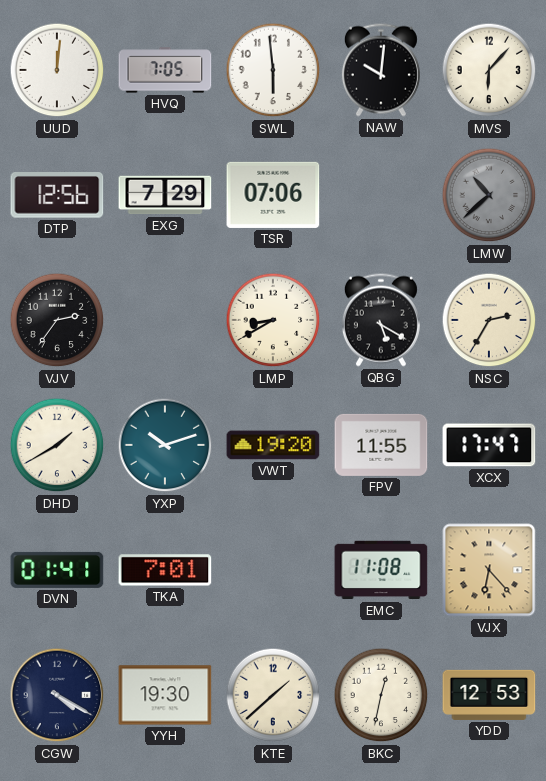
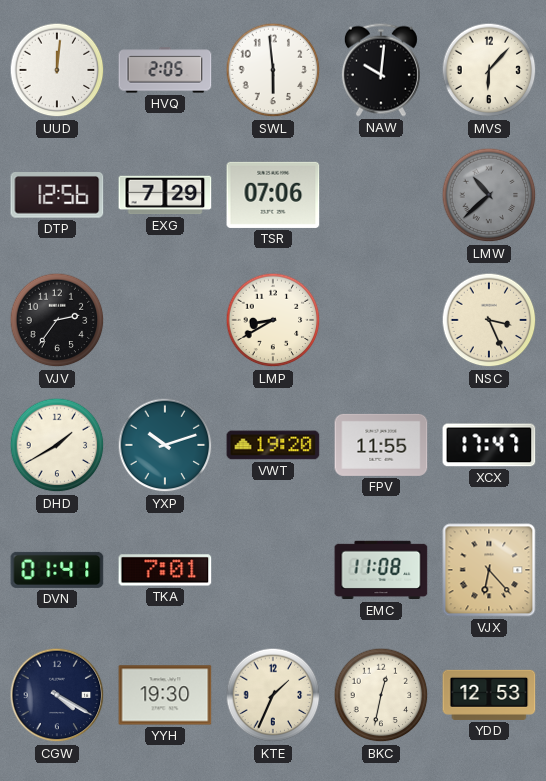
HVQ: 7:05 -> 2:05
QBG: 5:20 -> none
NSC: 2:35 -> 3:26
KTE: 1:38 -> 1:34
